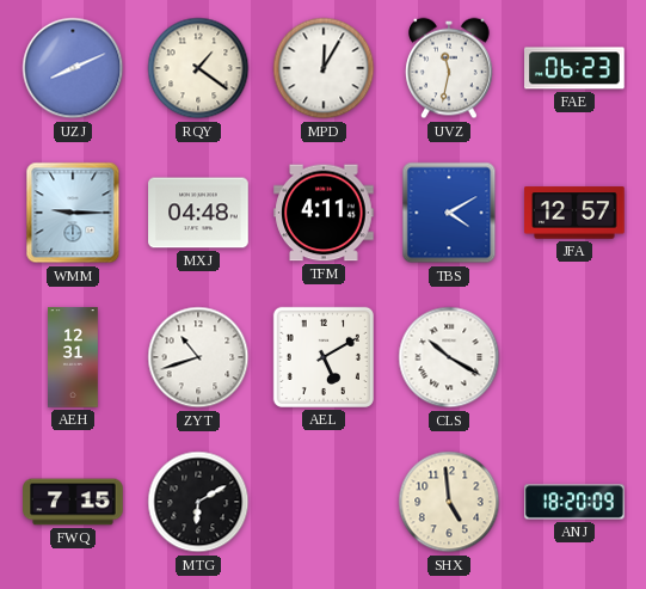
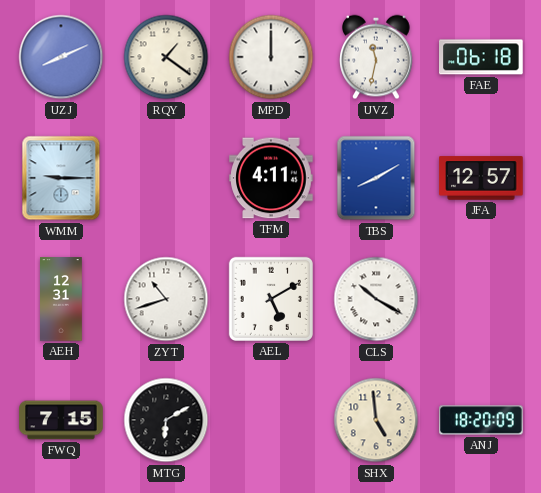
MPD: 12:05 -> 12:00
FAE: 06:23 -> 06:18
MXJ: 04:48 -> none
TBS: 4:10 -> 8:10
